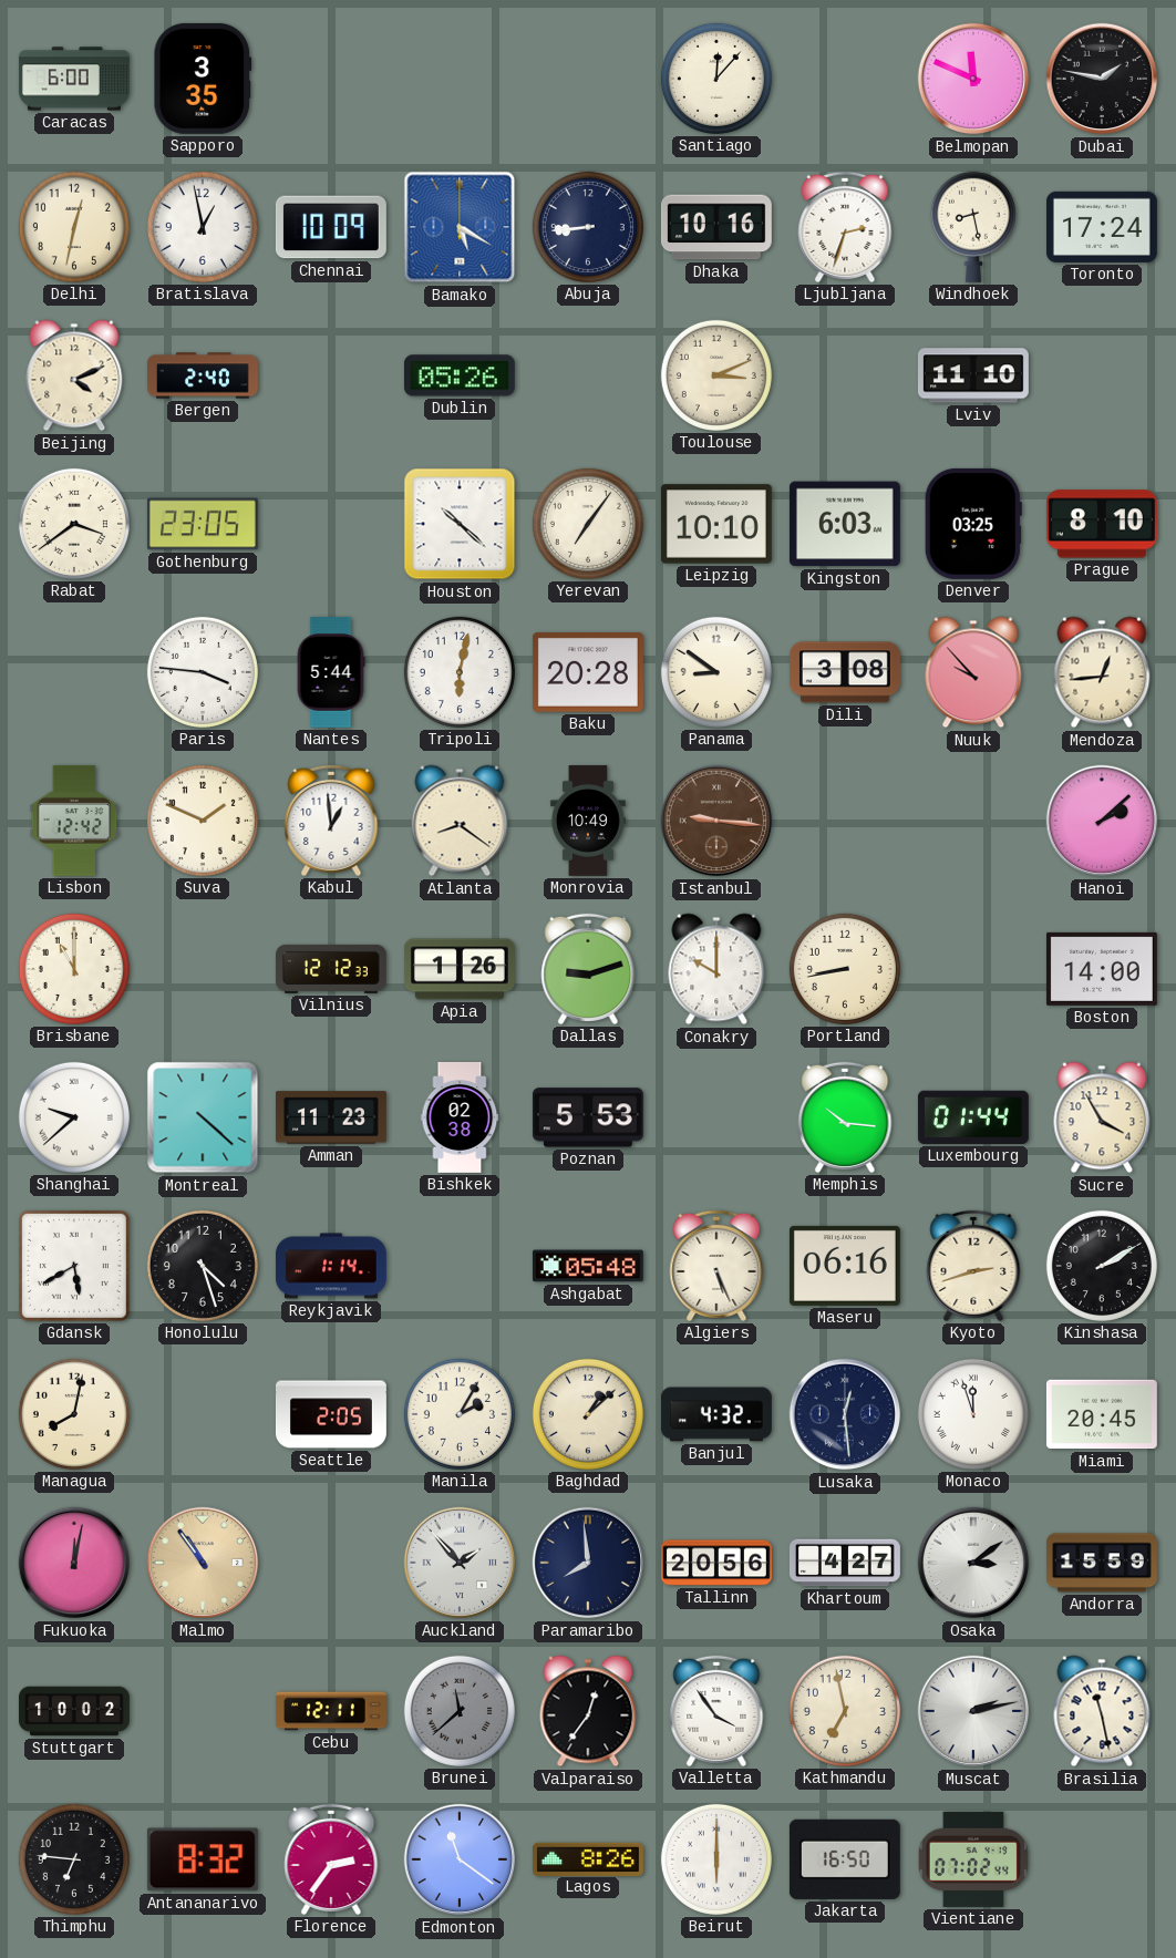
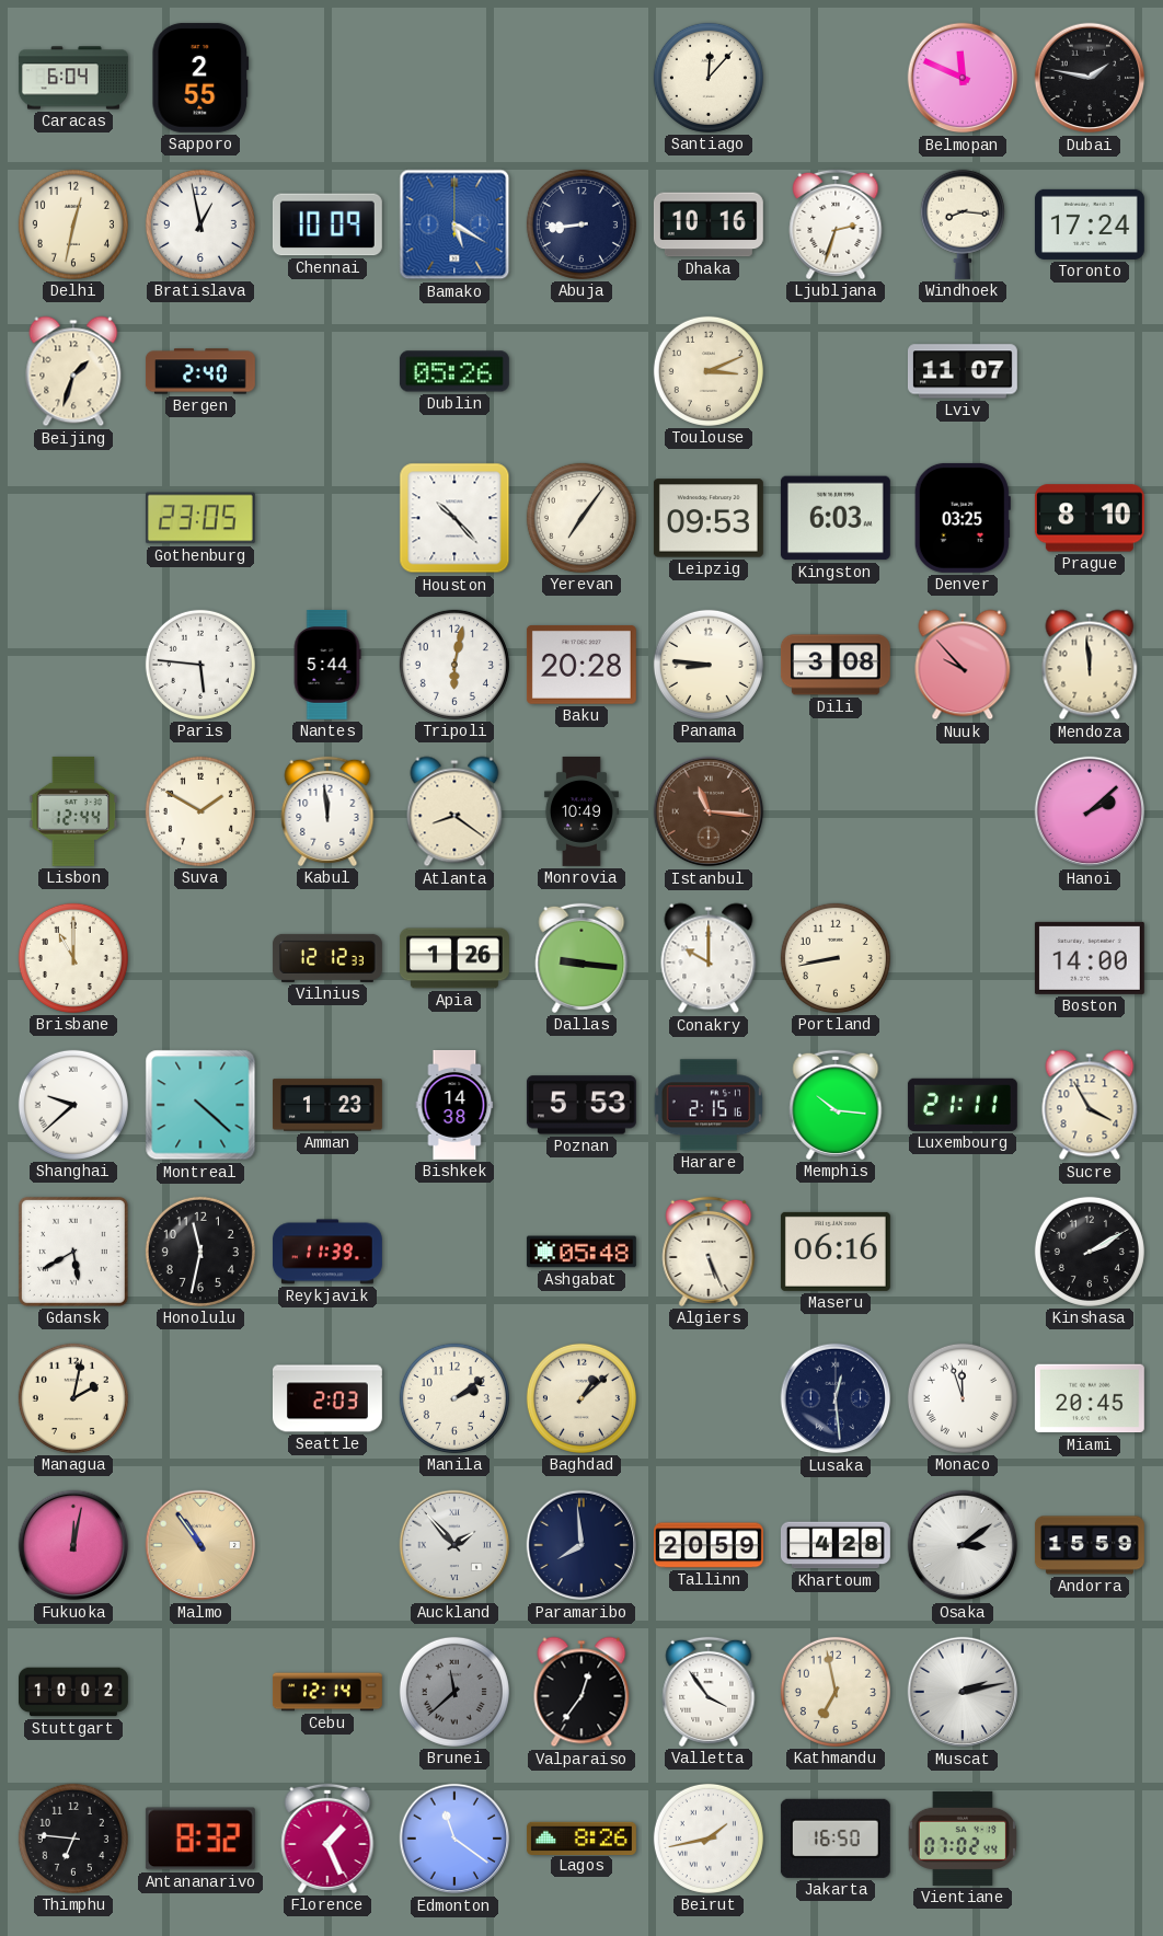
Caracas: 6:00 -> 6:04
Sapporo: 3:35 -> 2:55
Windhoek: 8:28 -> 8:16
Beijing: 4:11 -> 1:33
Lviv: 11:10 -> 11:07
Rabat: 3:39 -> none
Houston: 10:22 -> 10:23
Leipzig: 10:10 -> 09:53
Paris: 3:46 -> 5:46
Panama: 8:51 -> 8:46
Mendoza: 12:44 -> 11:59
Lisbon: 12:42 -> 12:44
Suva: 1:49 -> 1:50
Kabul: 12:59 -> 11:59
Istanbul: 9:16 -> 11:16
Dallas: 9:12 -> 9:16
Amman: 11:23 -> 1:23
Bishkek: 02:38 -> 14:38
Harare: none -> 2:15
Luxembourg: 01:44 -> 21:11
Honolulu: 4:27 -> 11:32
Reykjavik: 1:14 -> 11:39
Kyoto: 2:42 -> none
Managua: 8:02 -> 2:02
Seattle: 2:05 -> 2:03
Manila: 2:05 -> 2:09
Banjul: 4:32 -> none
Tallinn: 20:56 -> 20:59
Khartoum: 4:27 -> 4:28
Cebu: 12:11 -> 12:14
Brasilia: 11:28 -> none
Florence: 2:36 -> 1:26
Beirut: 6:00 -> 1:43
